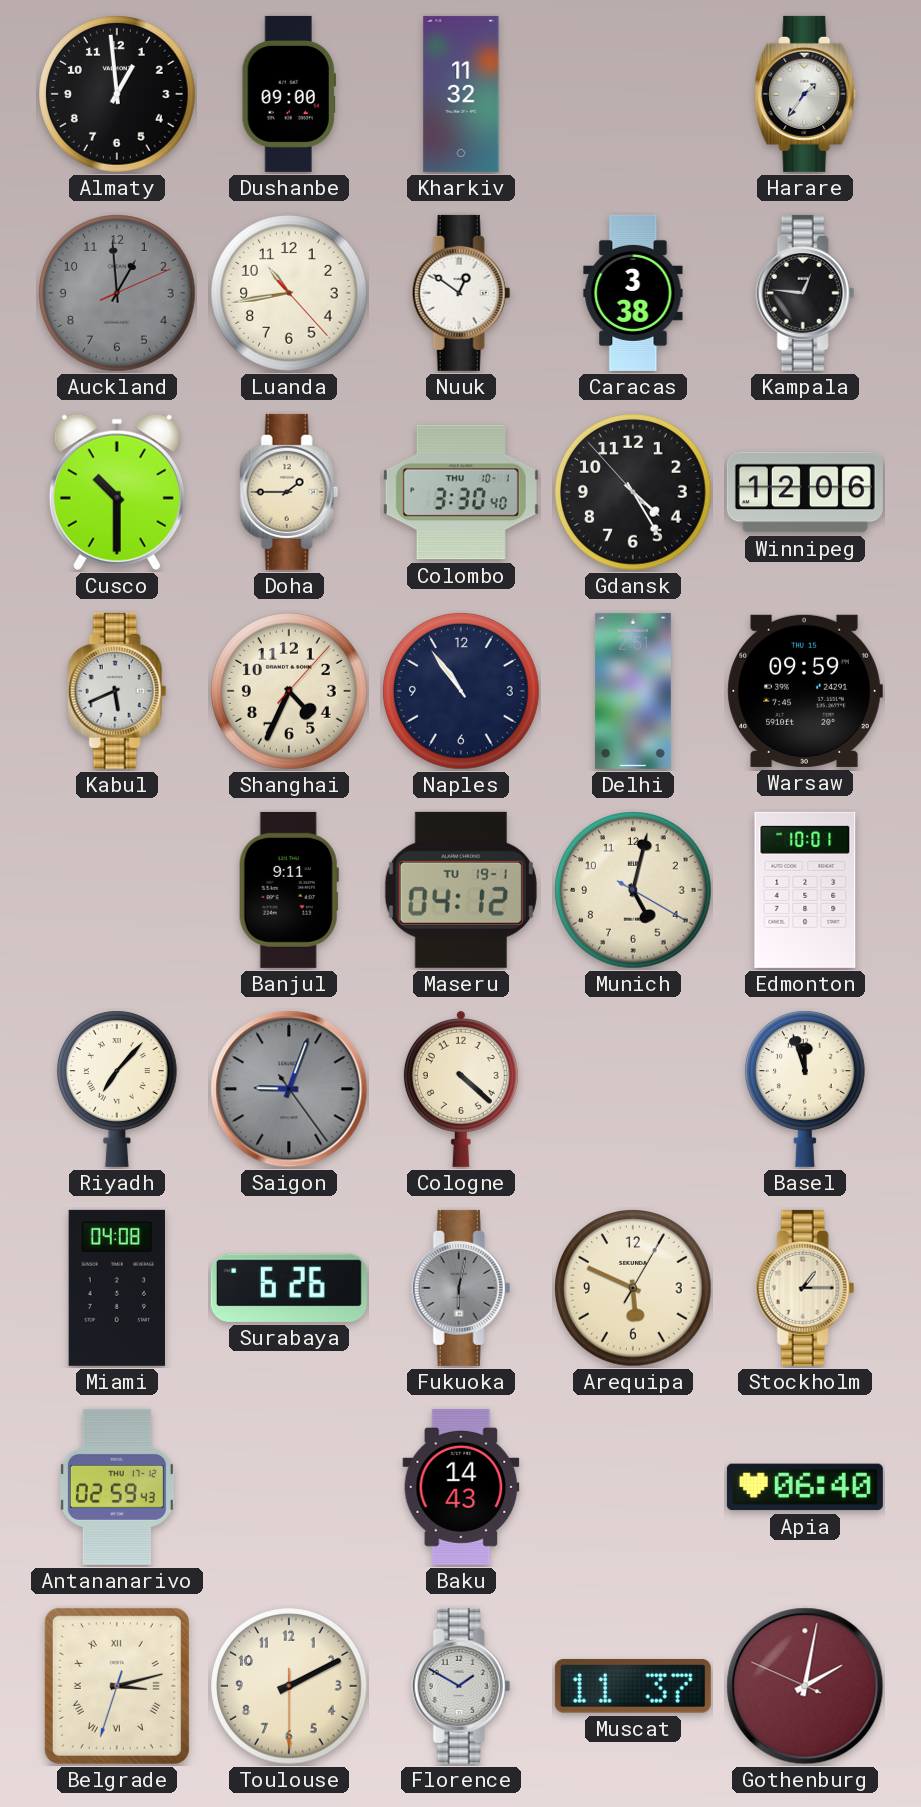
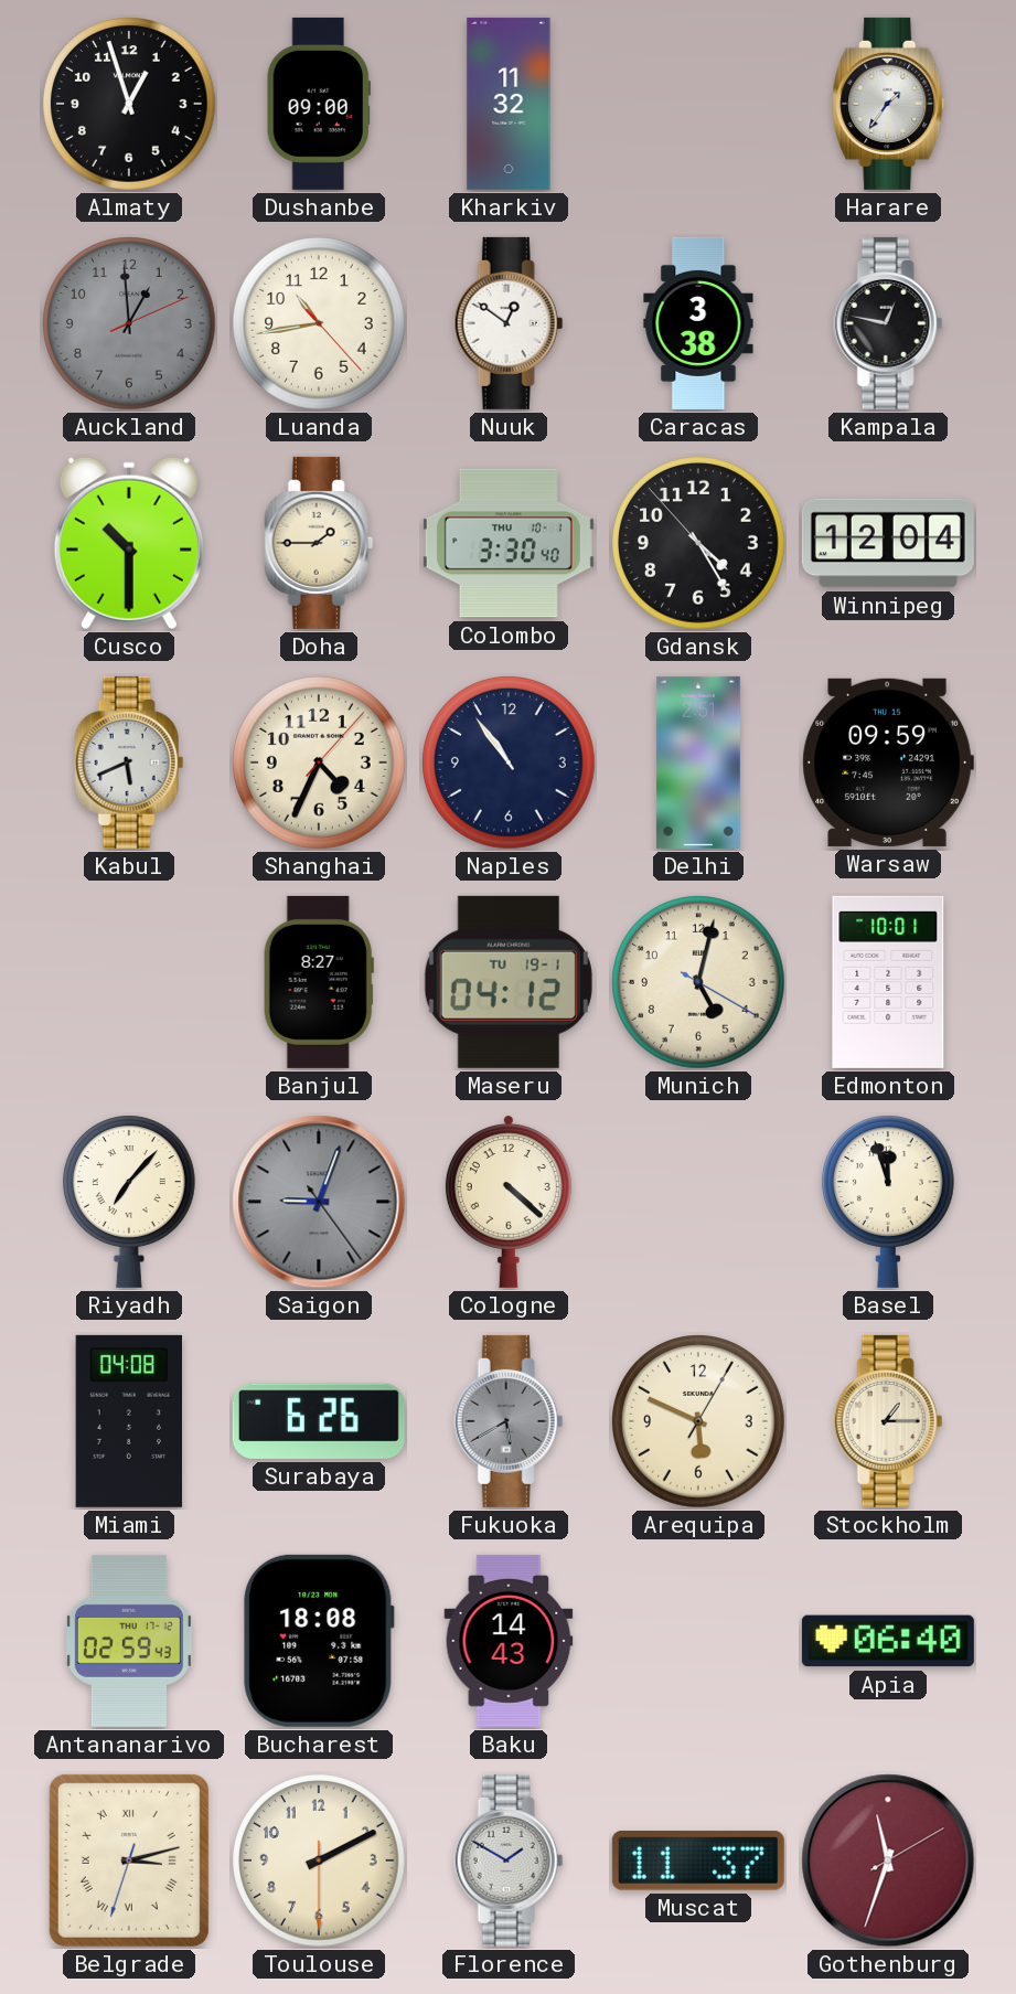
Almaty: 12:59 -> 12:57
Kampala: 12:46 -> 12:47
Winnipeg: 12:06 -> 12:04
Banjul: 9:11 -> 8:27
Fukuoka: 6:02 -> 5:40
Bucharest: none -> 18:08
Gothenburg: 2:01 -> 11:33
